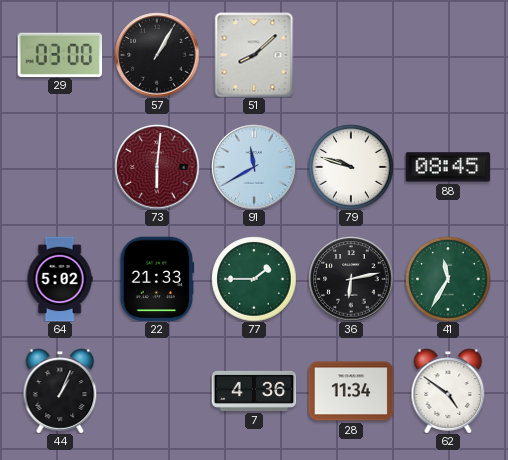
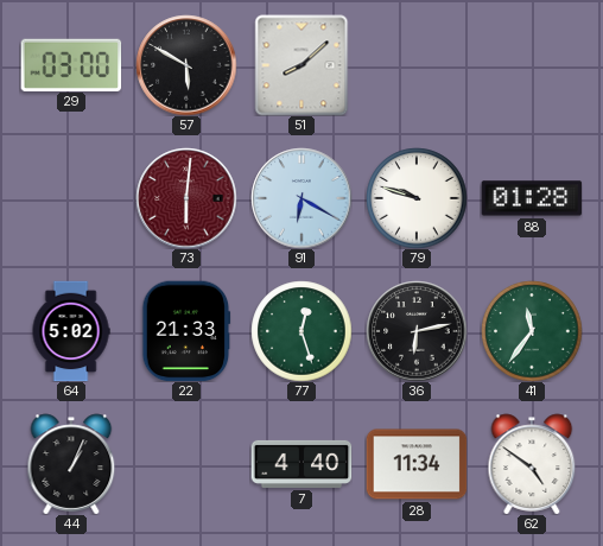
57: 1:05 -> 5:50
91: 11:40 -> 6:20
88: 08:45 -> 01:28
77: 1:45 -> 12:27
41: 11:35 -> 11:36
7: 4:36 -> 4:40
